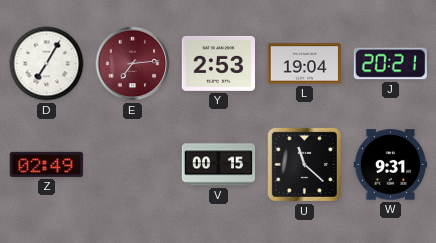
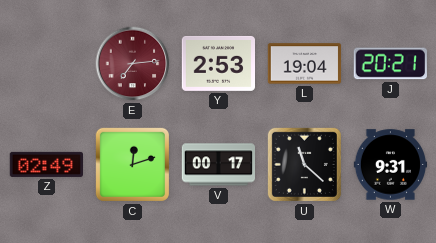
D: 7:05 -> none
C: none -> 12:12
V: 00:15 -> 00:17
